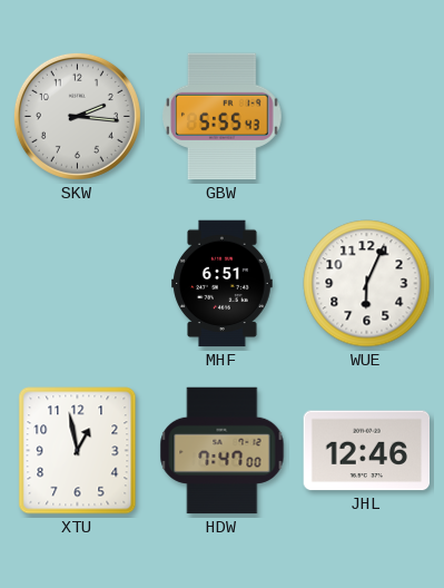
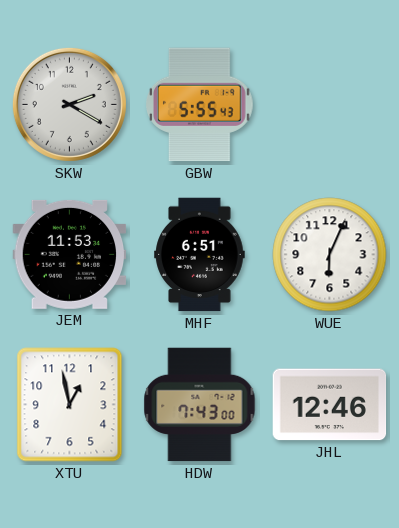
SKW: 2:16 -> 2:20
JEM: none -> 11:53
HDW: 7:47 -> 7:43
